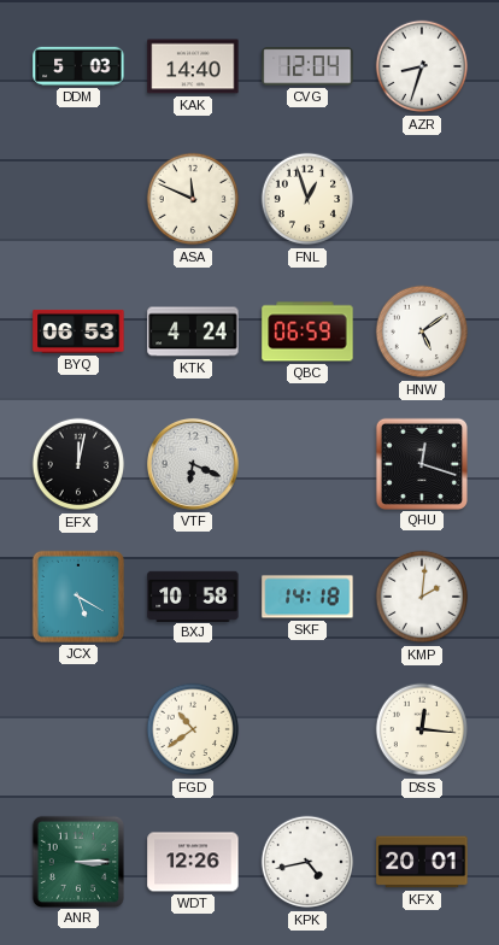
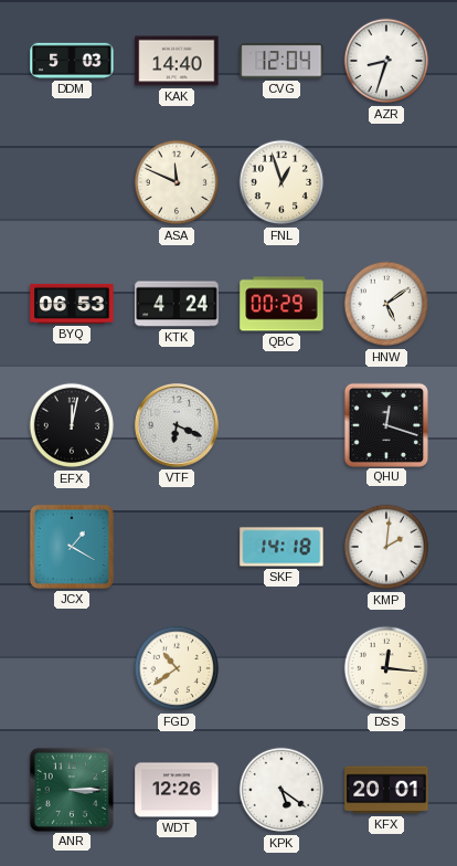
QBC: 06:59 -> 00:29
JCX: 5:20 -> 1:20
BXJ: 10:58 -> none
KPK: 4:43 -> 5:21
